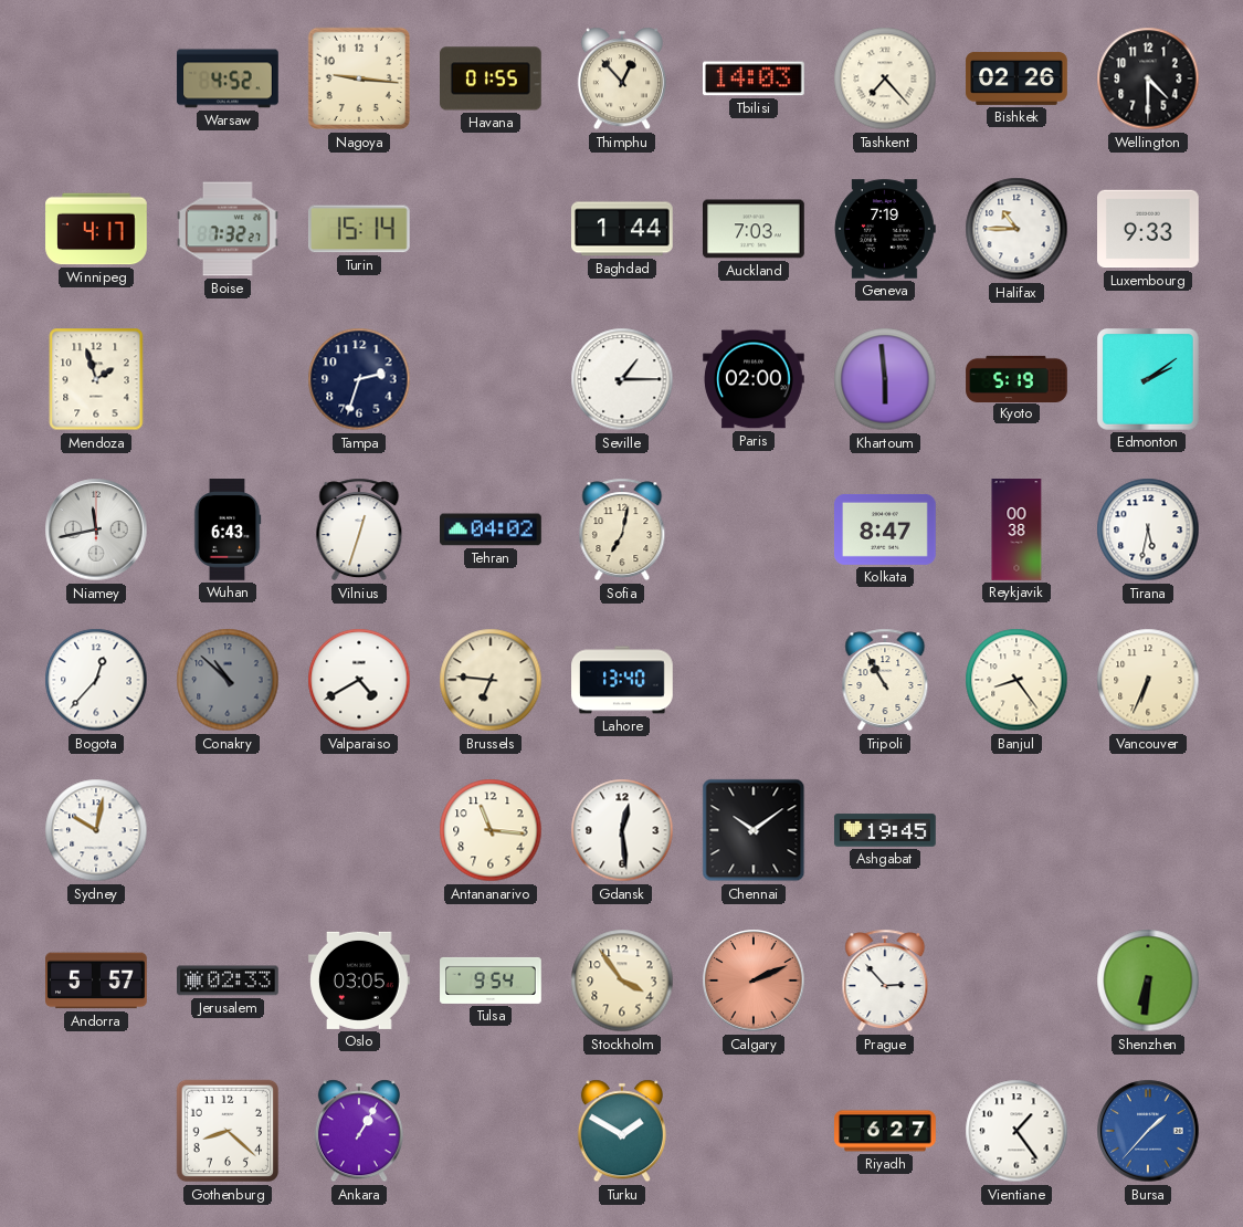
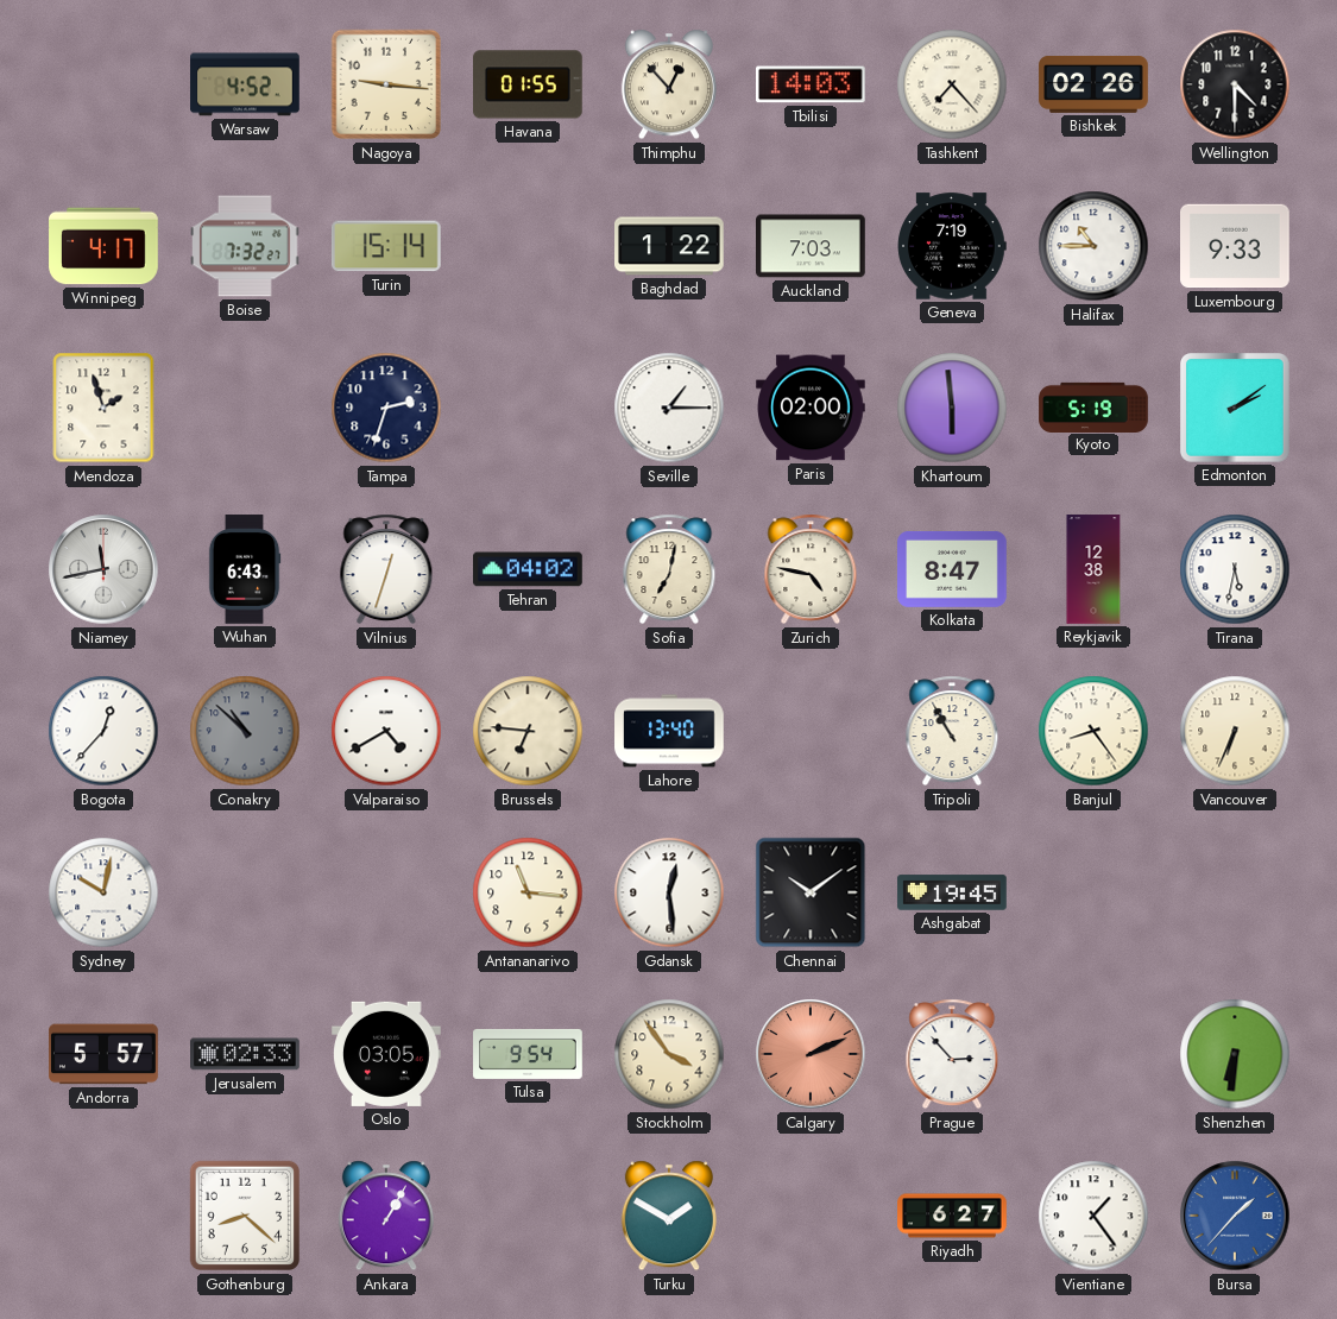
Baghdad: 1:44 -> 1:22
Zurich: none -> 4:47
Reykjavik: 00:38 -> 12:38
